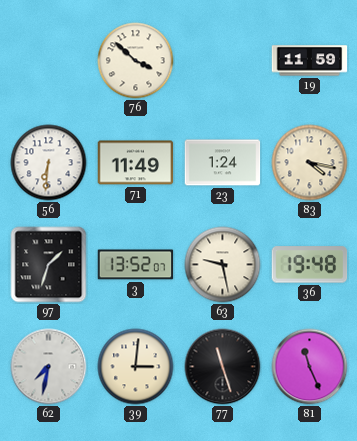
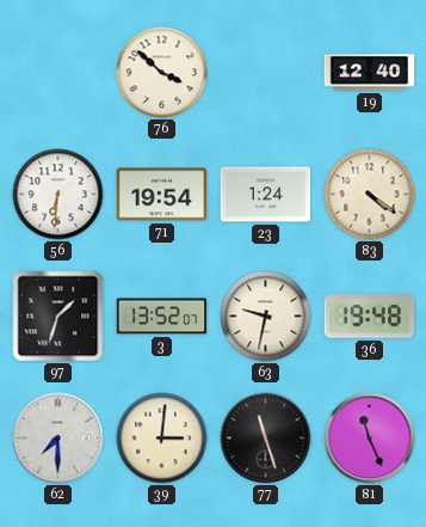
19: 11:59 -> 12:40
71: 11:49 -> 19:54
83: 4:17 -> 4:21
63: 9:28 -> 9:32
62: 7:32 -> 7:30
